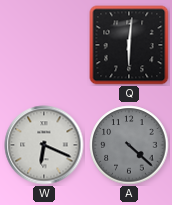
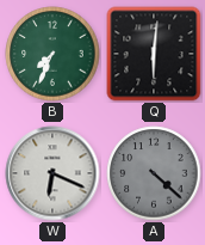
B: none -> 7:34
